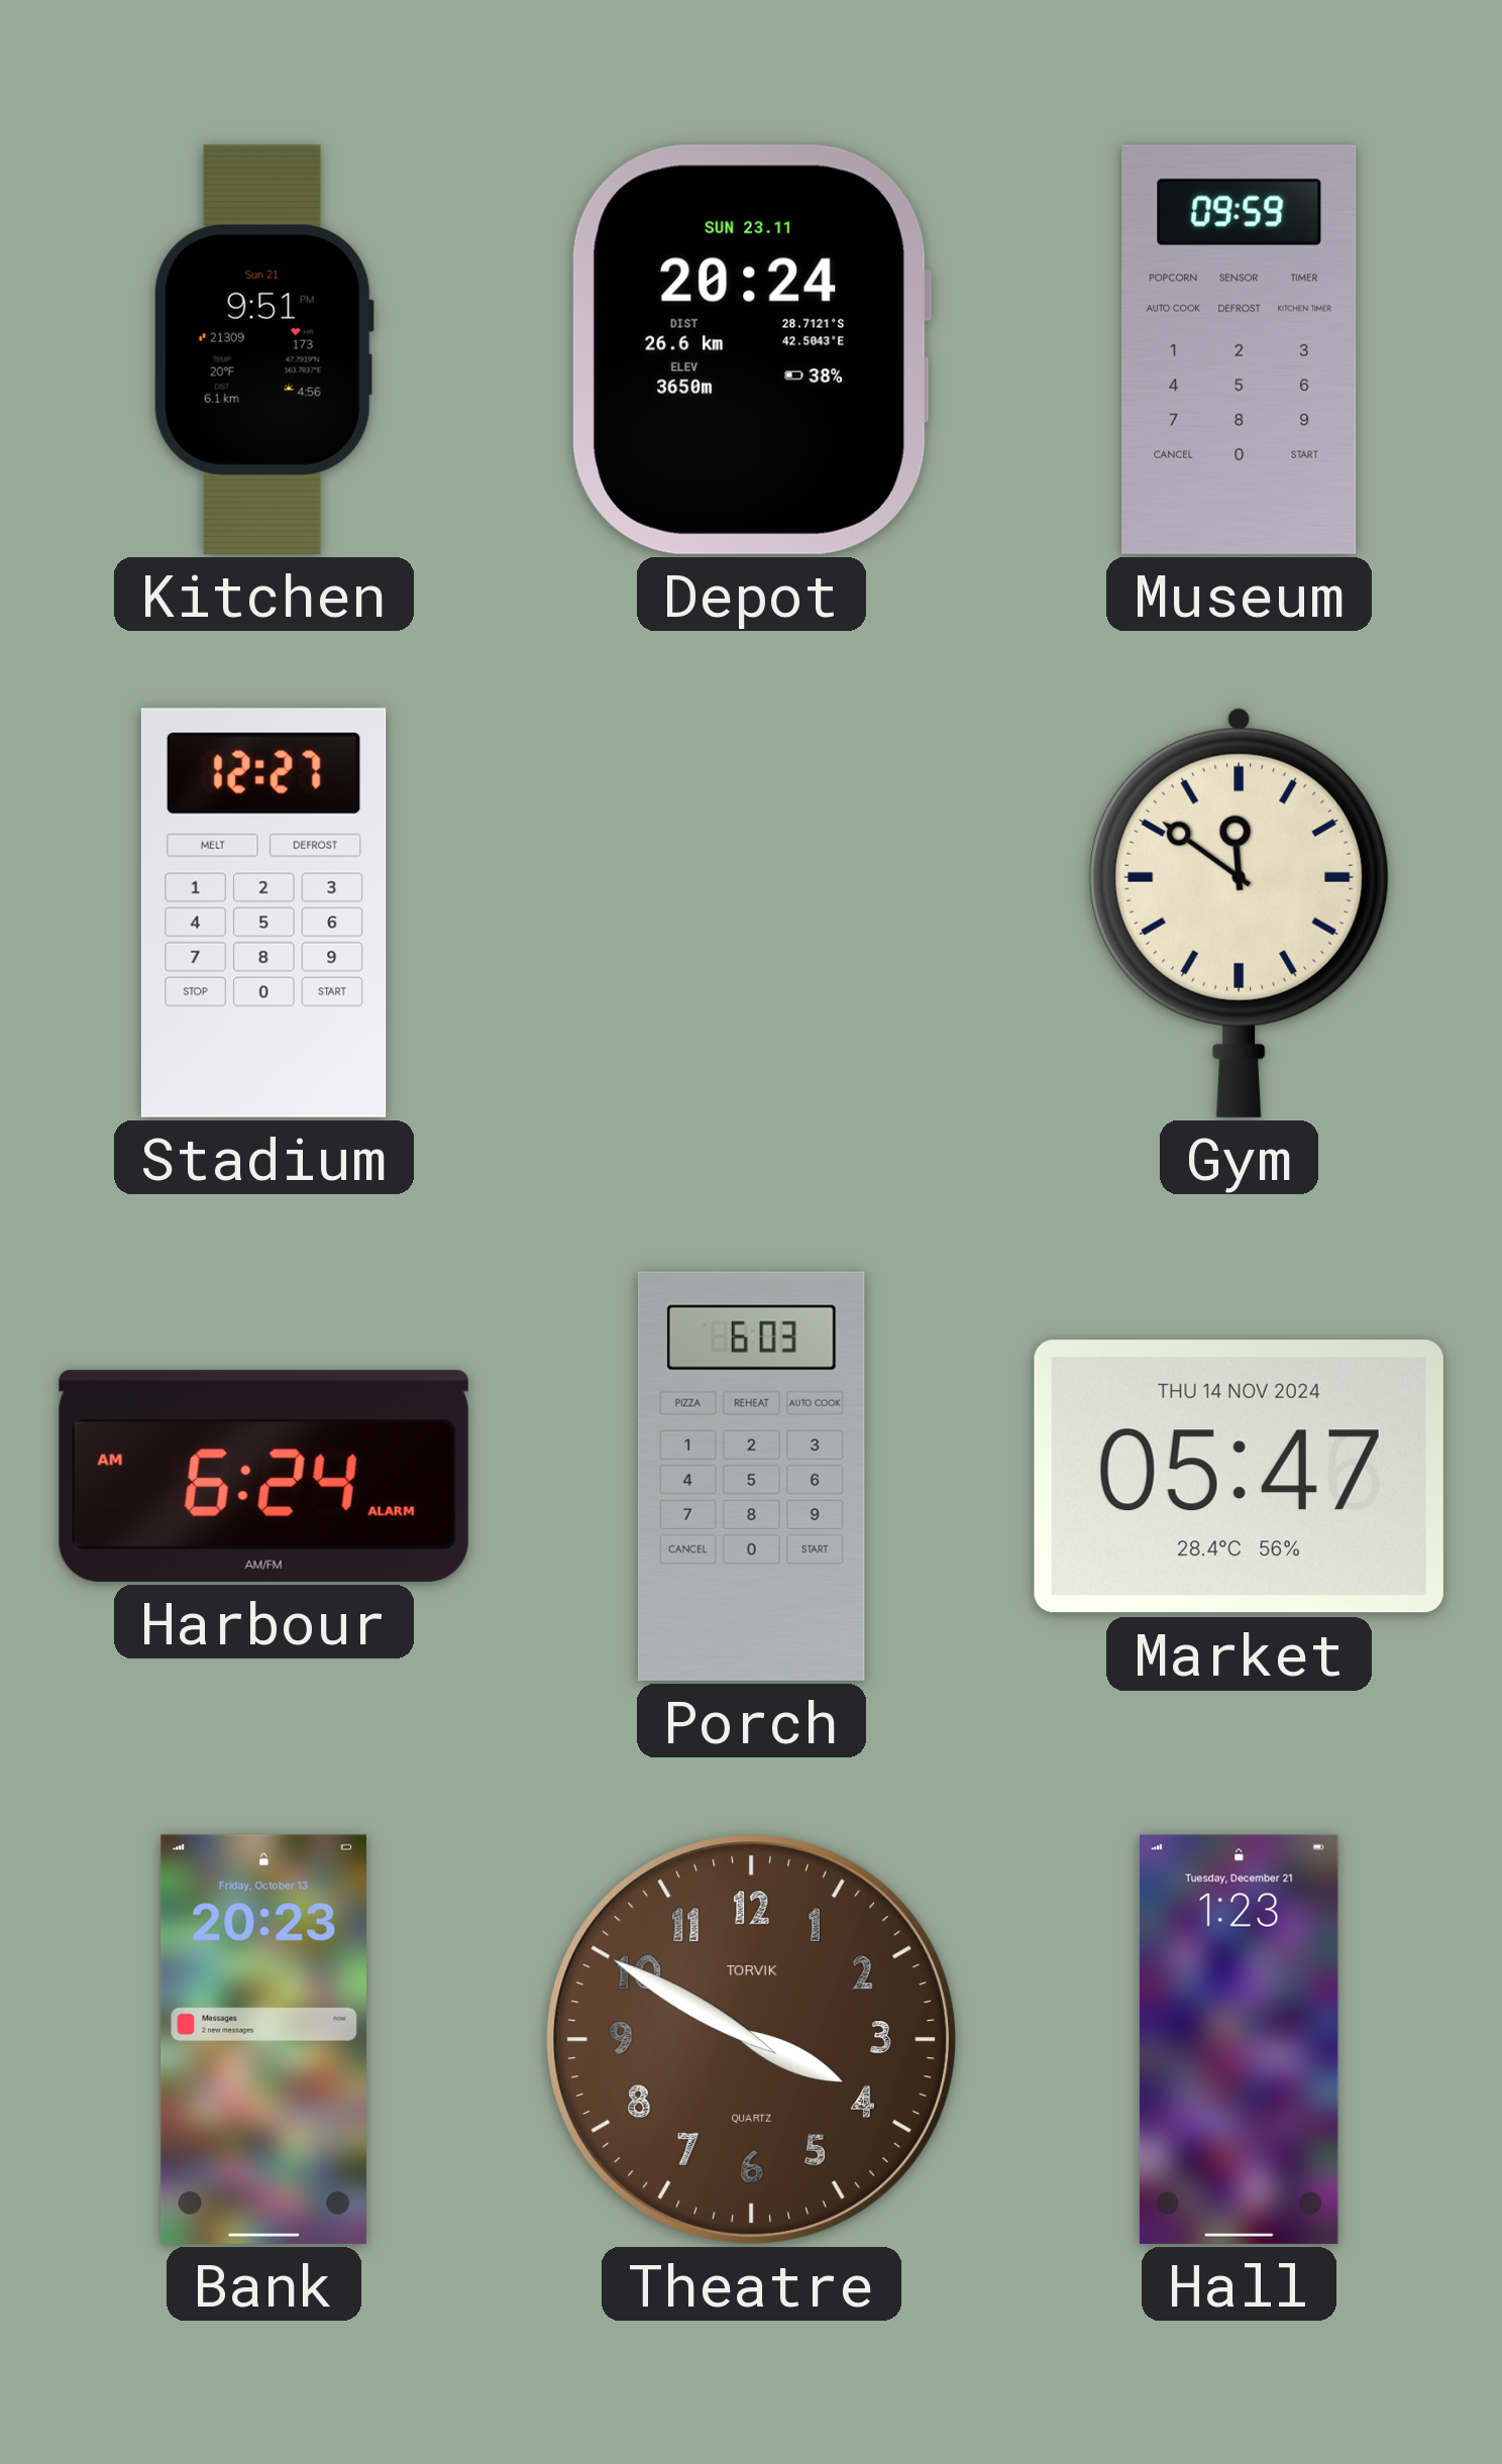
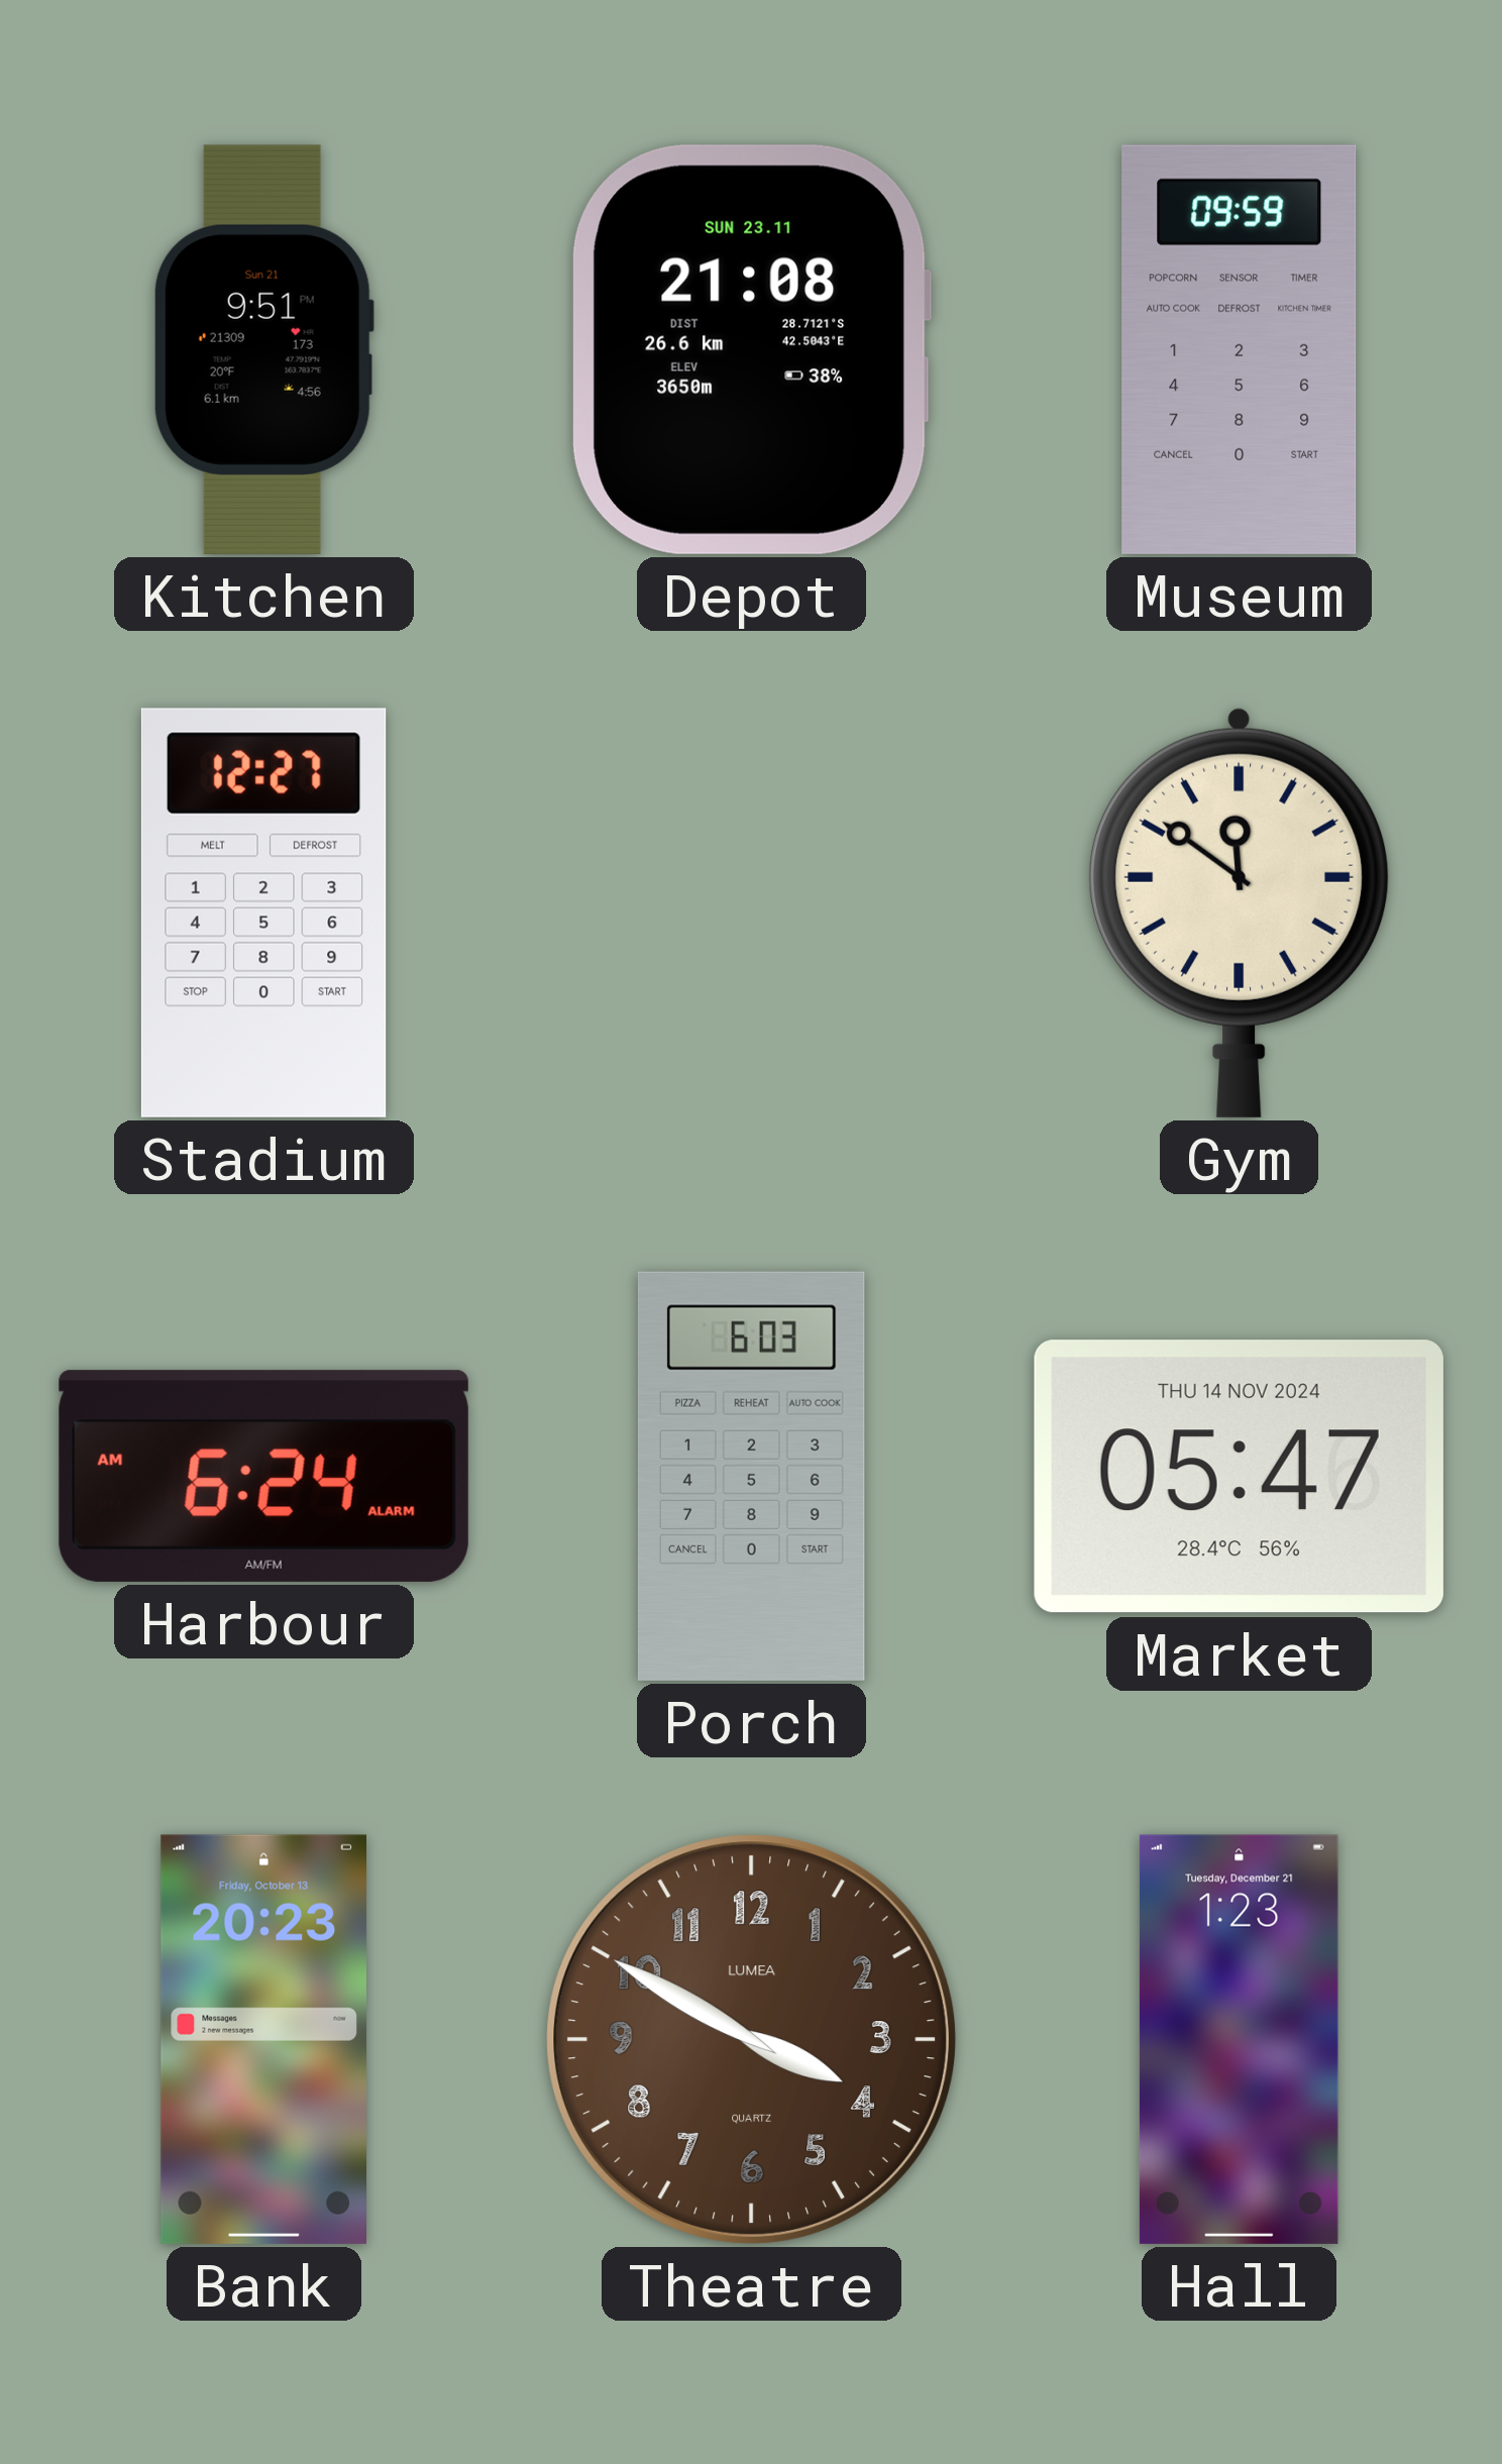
Depot: 20:24 -> 21:08
Theatre brand: TORVIK -> LUMEA
